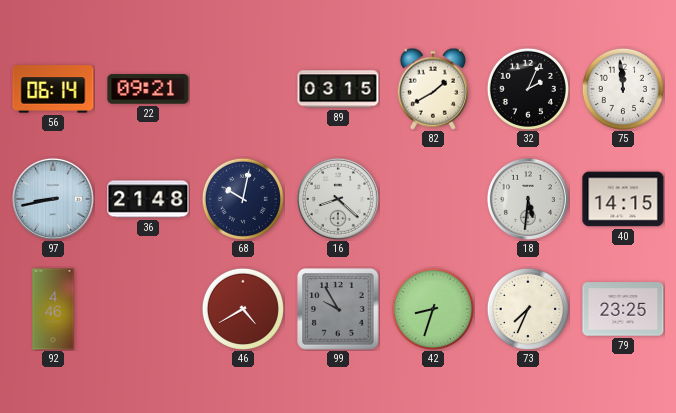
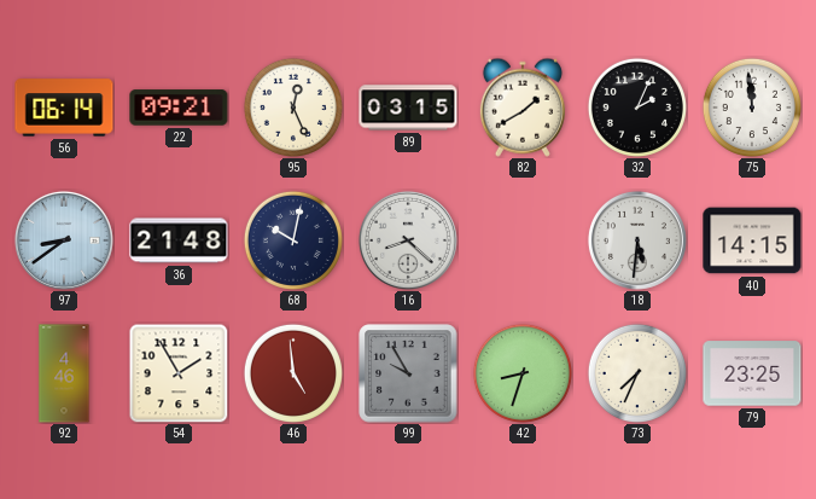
95: none -> 12:26
97: 8:43 -> 8:39
54: none -> 1:55
46: 4:40 -> 4:59
